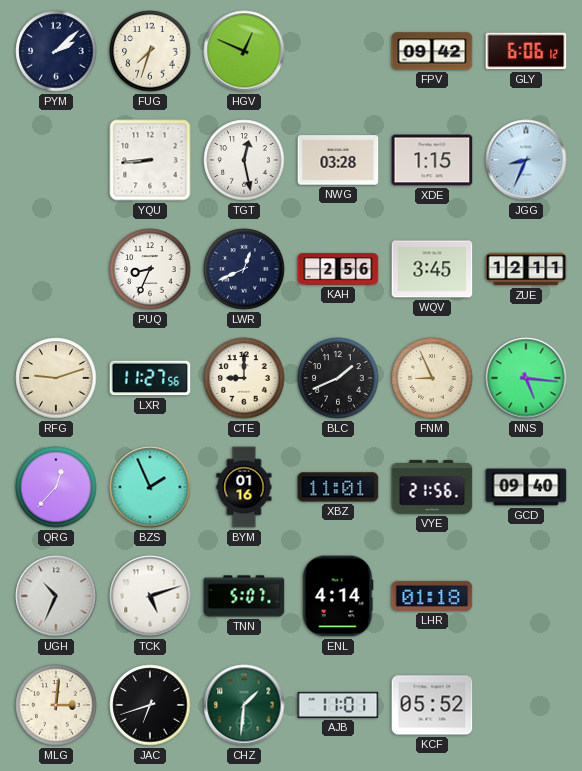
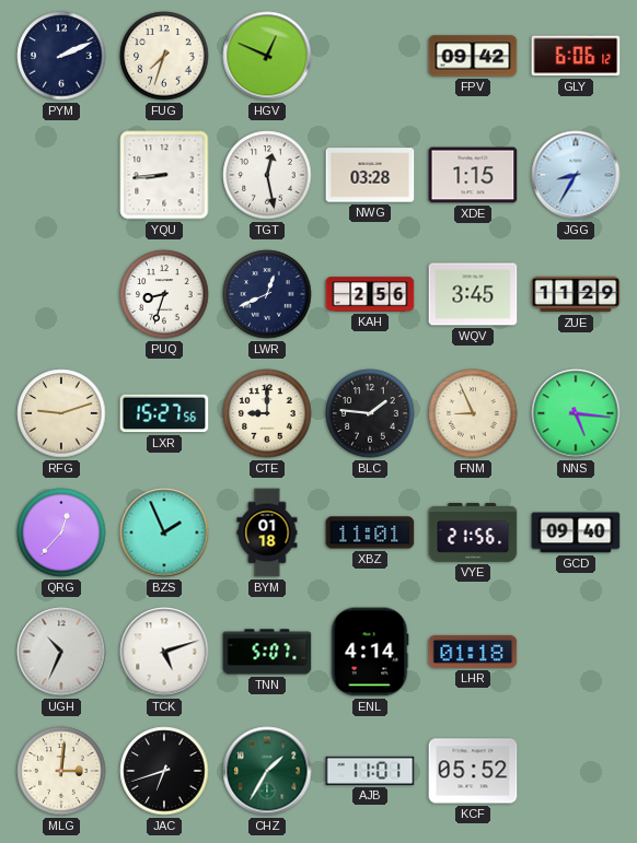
PYM: 2:08 -> 2:11
JGG: 8:34 -> 8:35
PUQ: 8:34 -> 8:33
ZUE: 12:11 -> 11:29
LXR: 11:27 -> 15:27
BLC: 1:41 -> 1:46
BYM: 01:16 -> 01:18
CHZ: 1:31 -> 1:35
